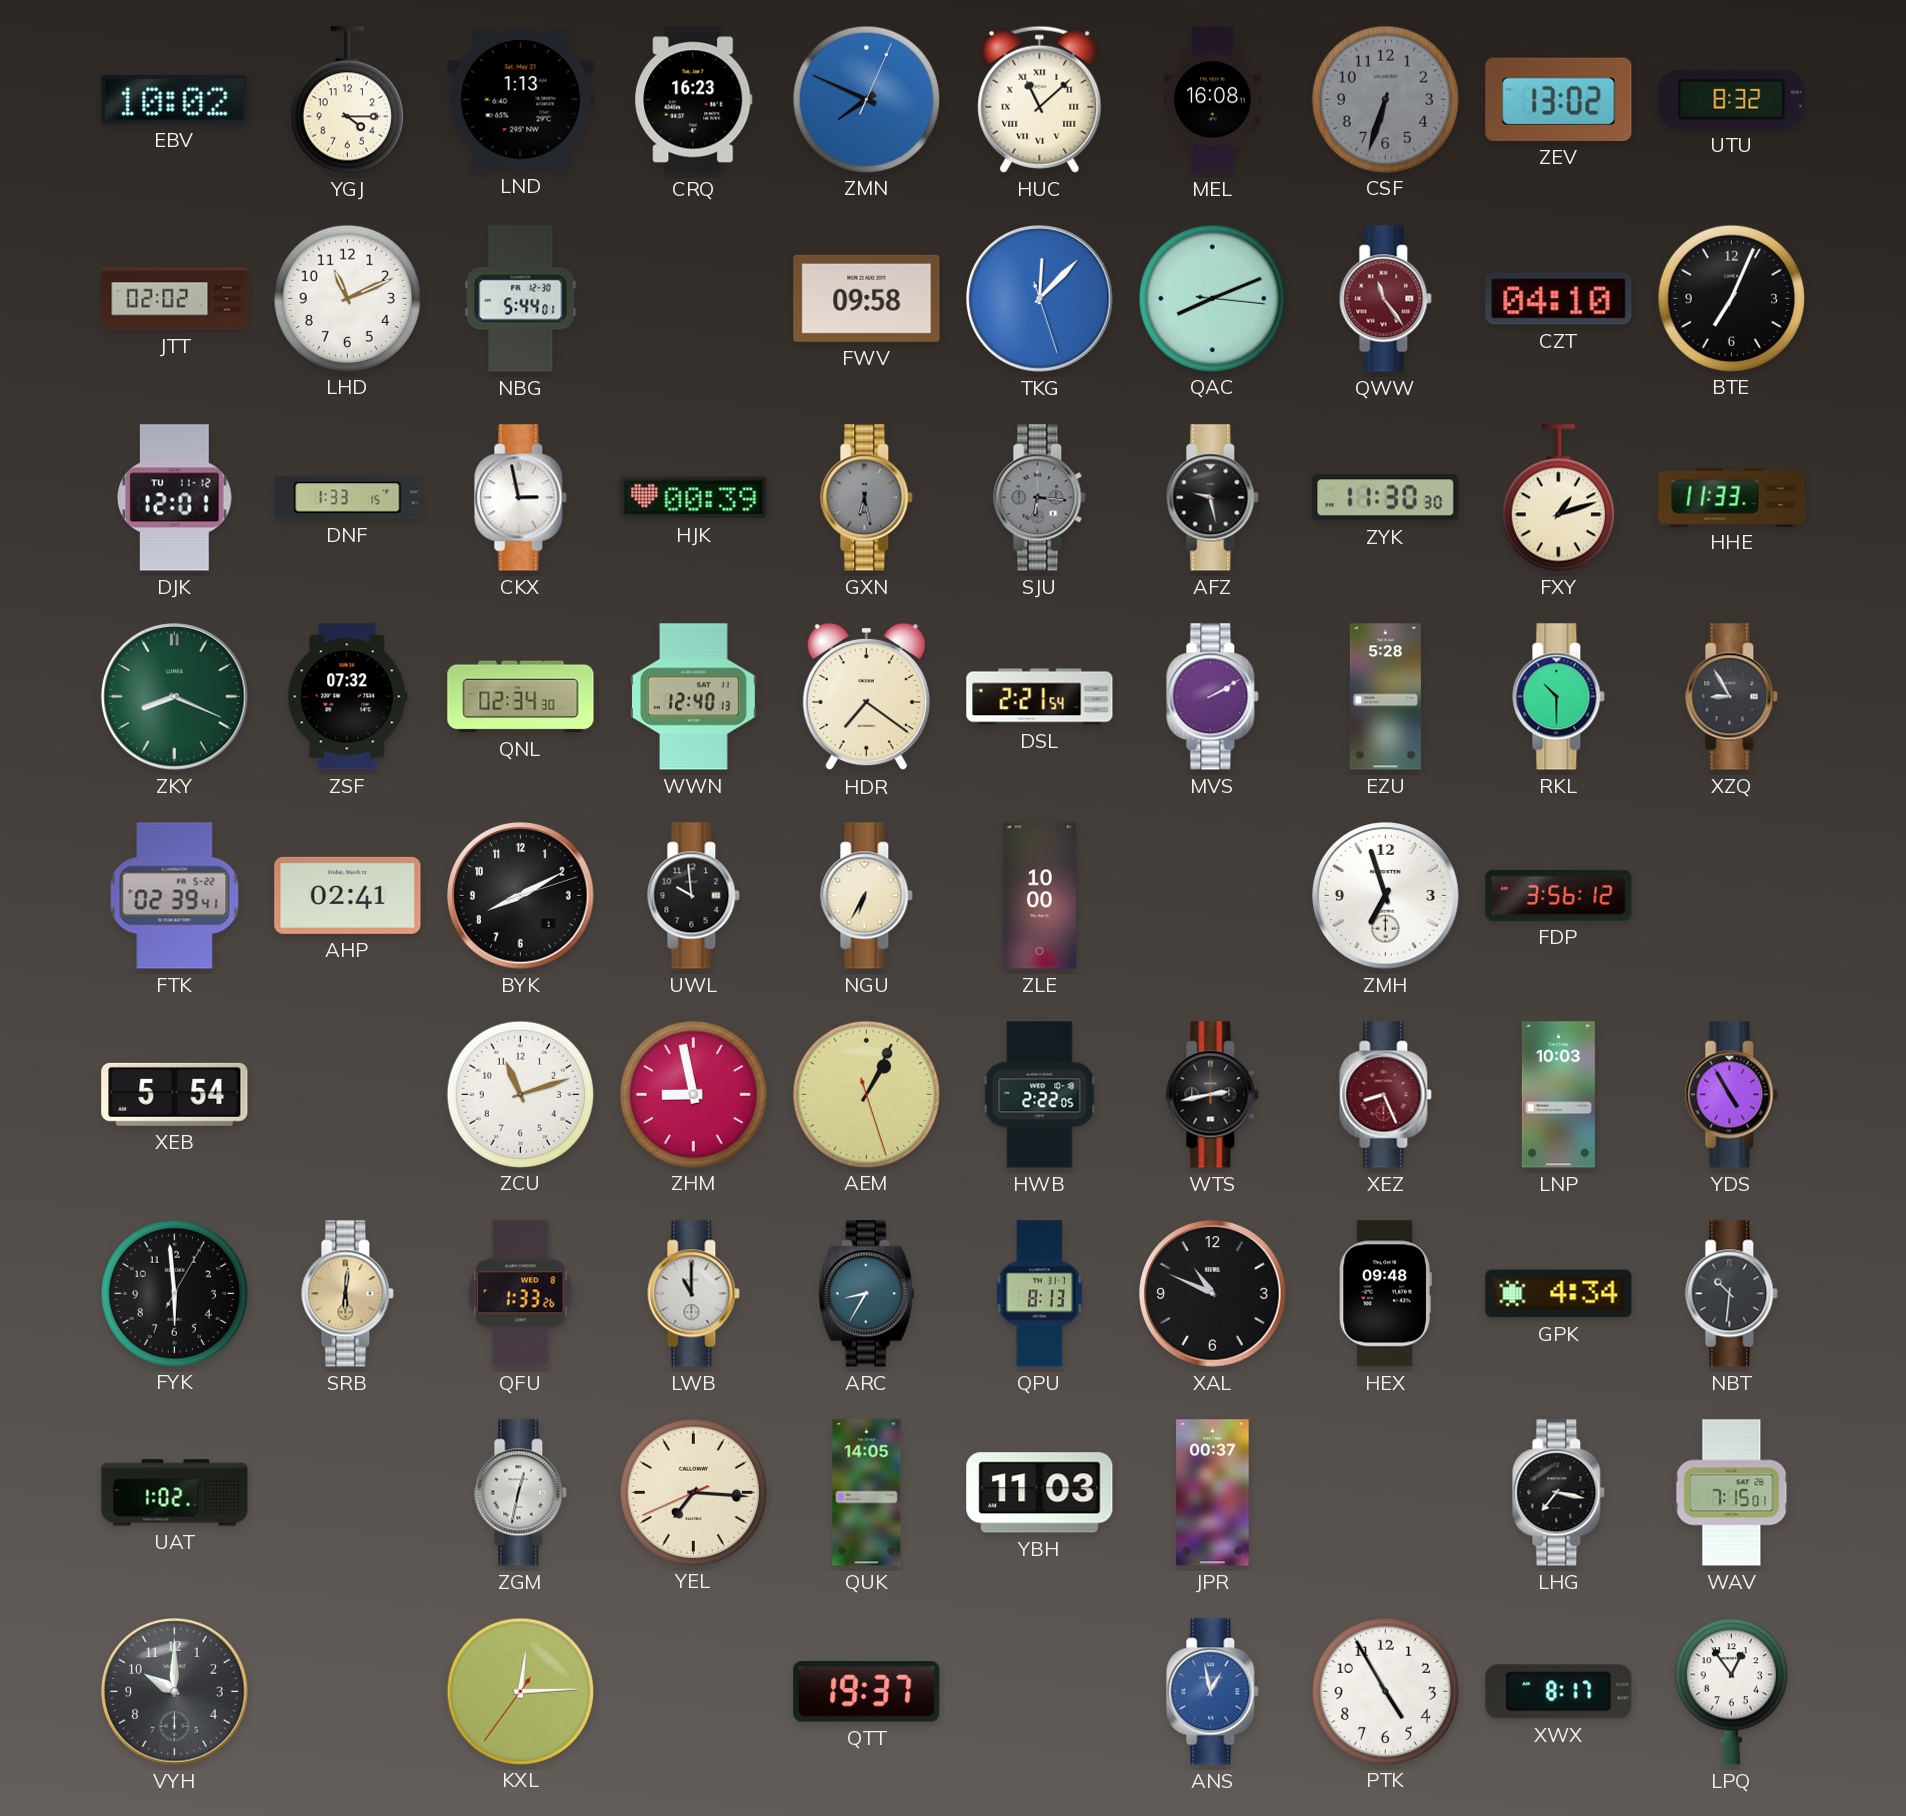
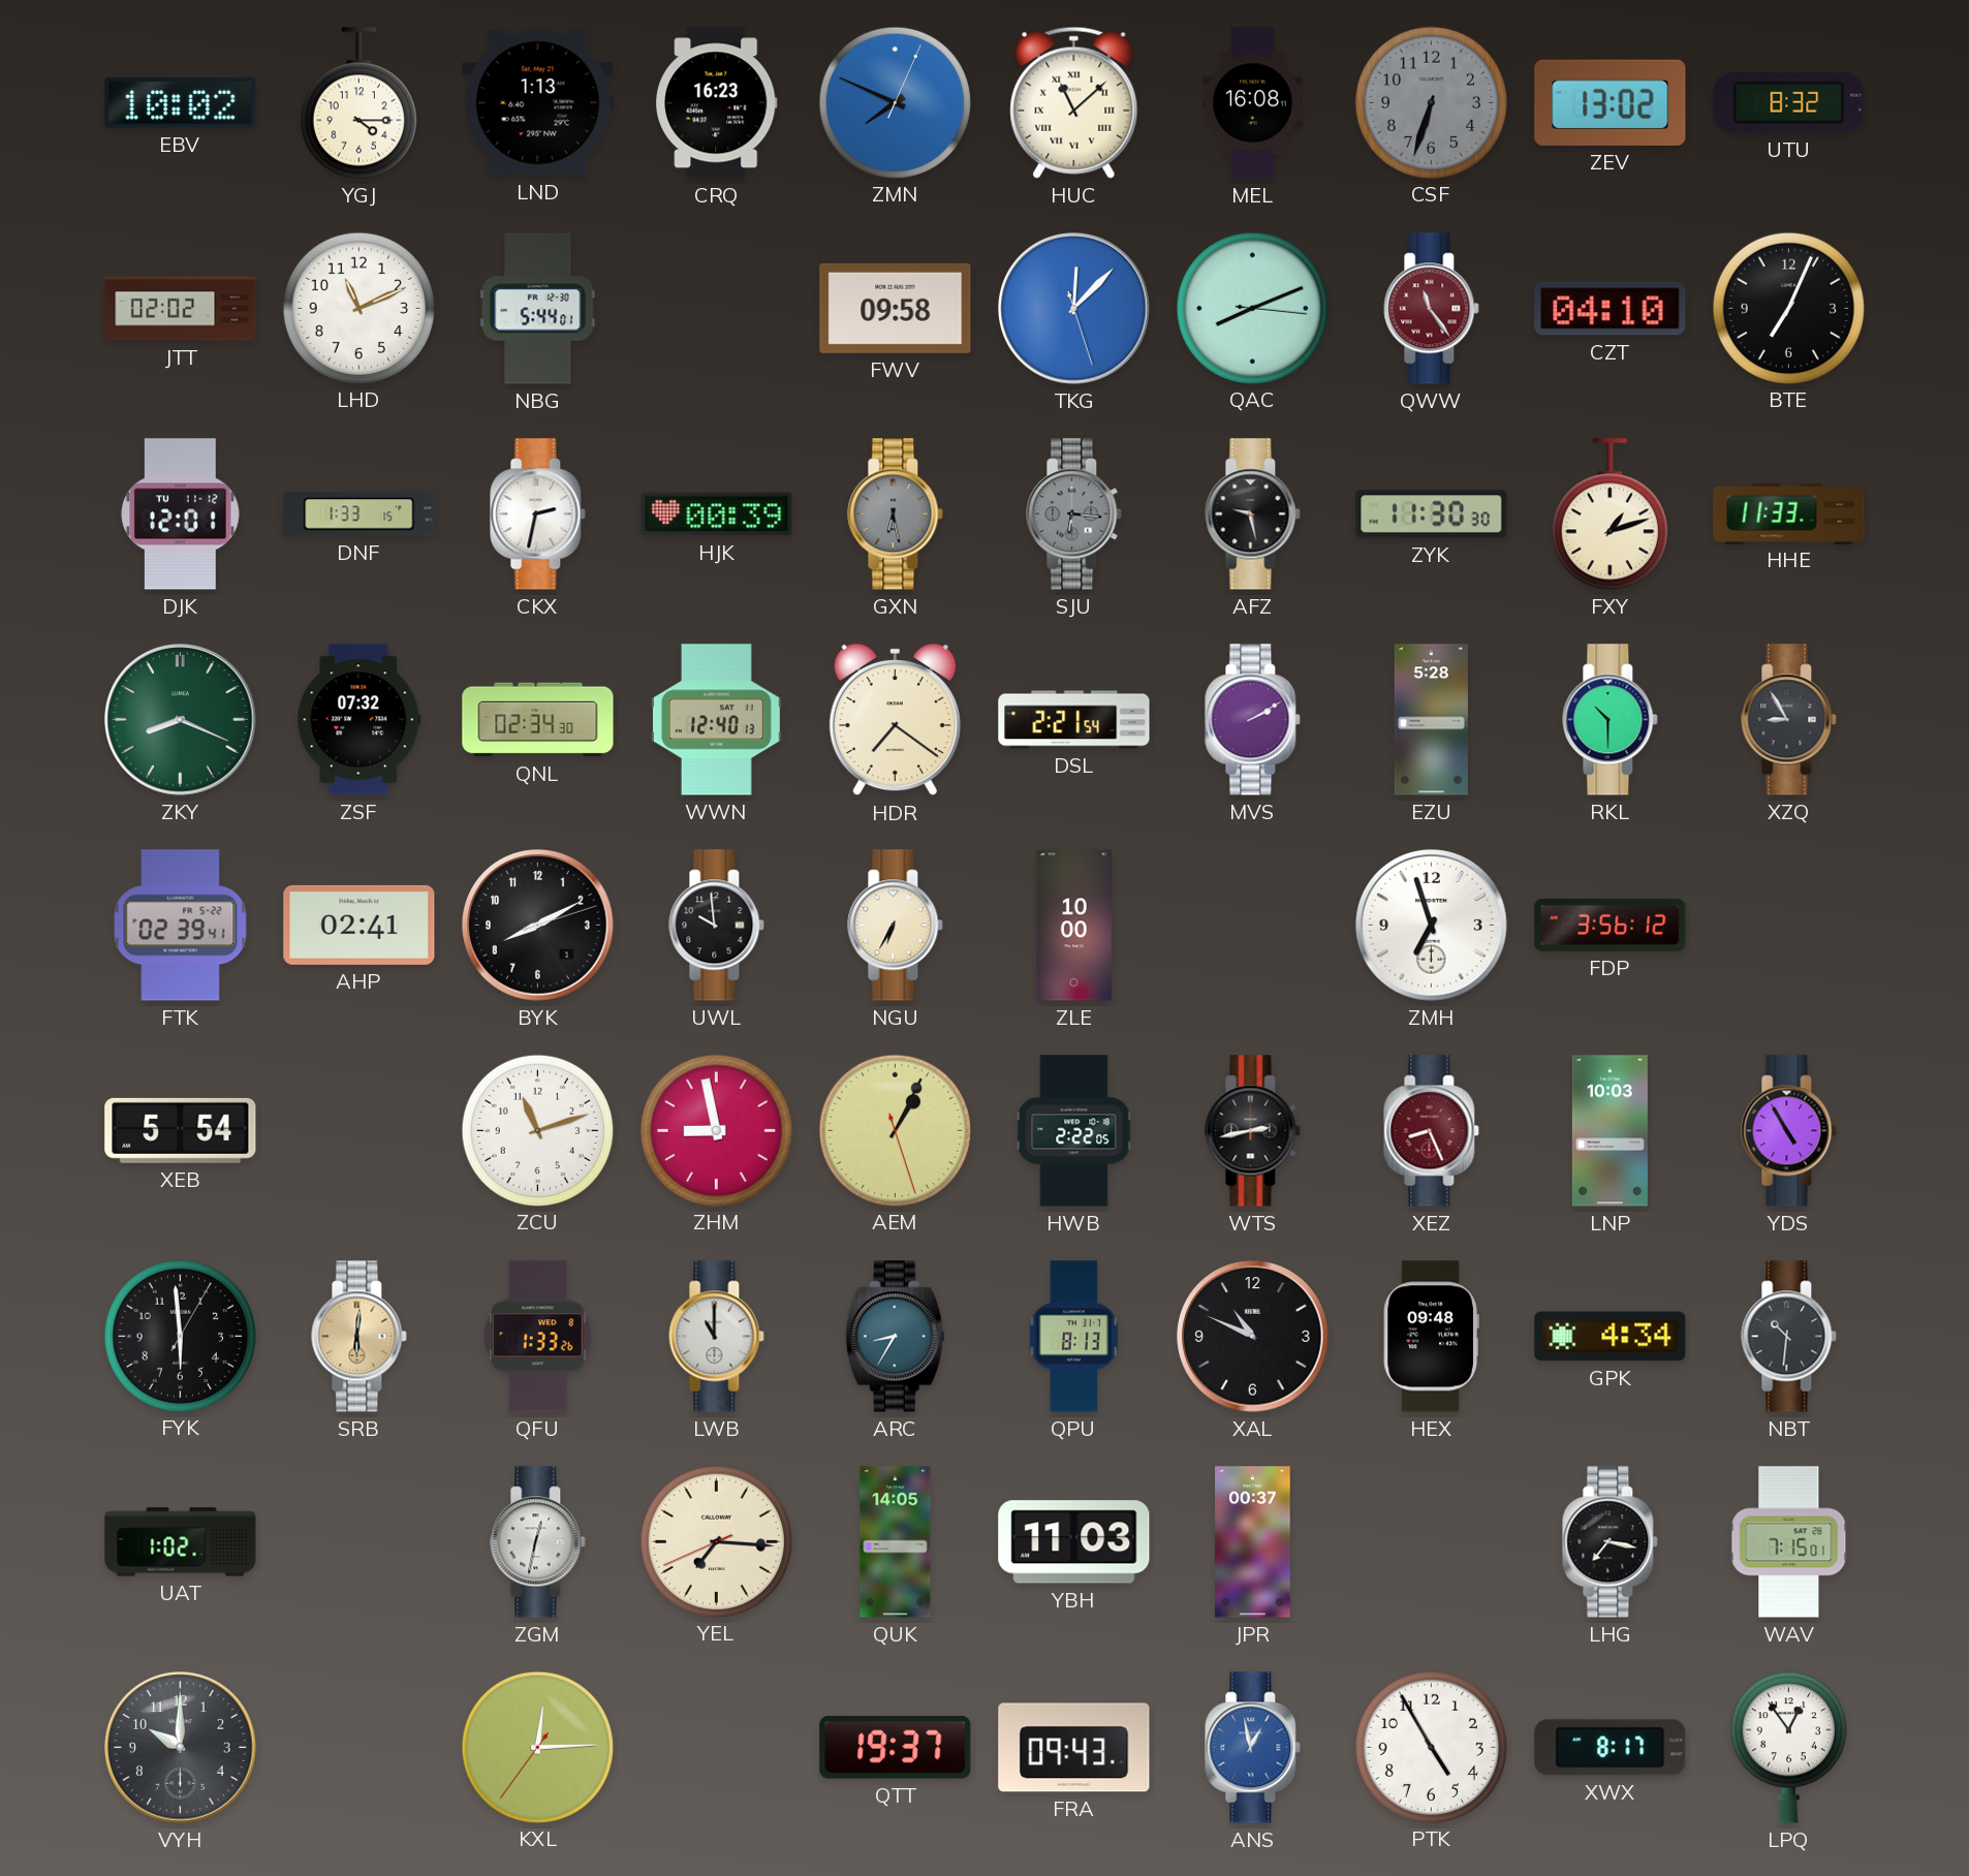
CKX: 2:58 -> 2:32
FRA: none -> 09:43
